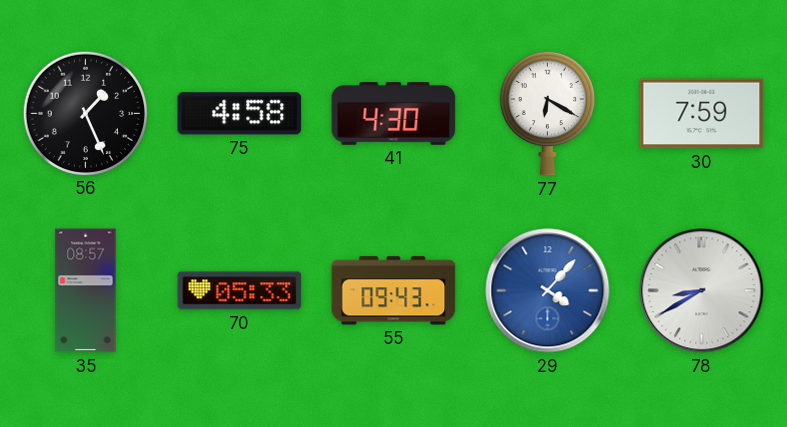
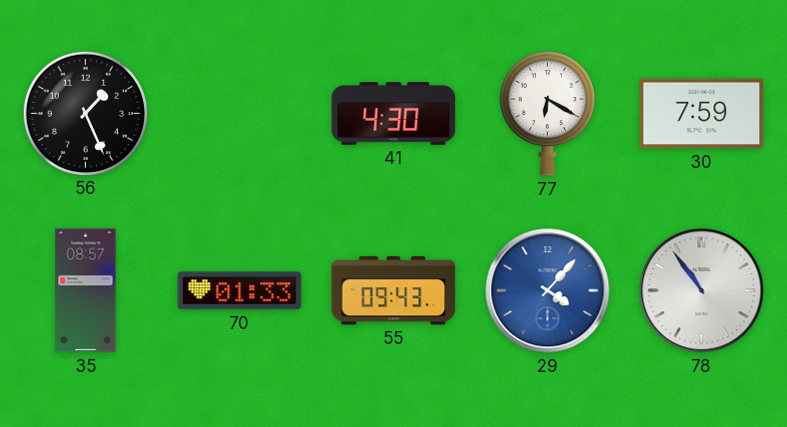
75: 4:58 -> none
70: 05:33 -> 01:33
78: 8:40 -> 10:54
